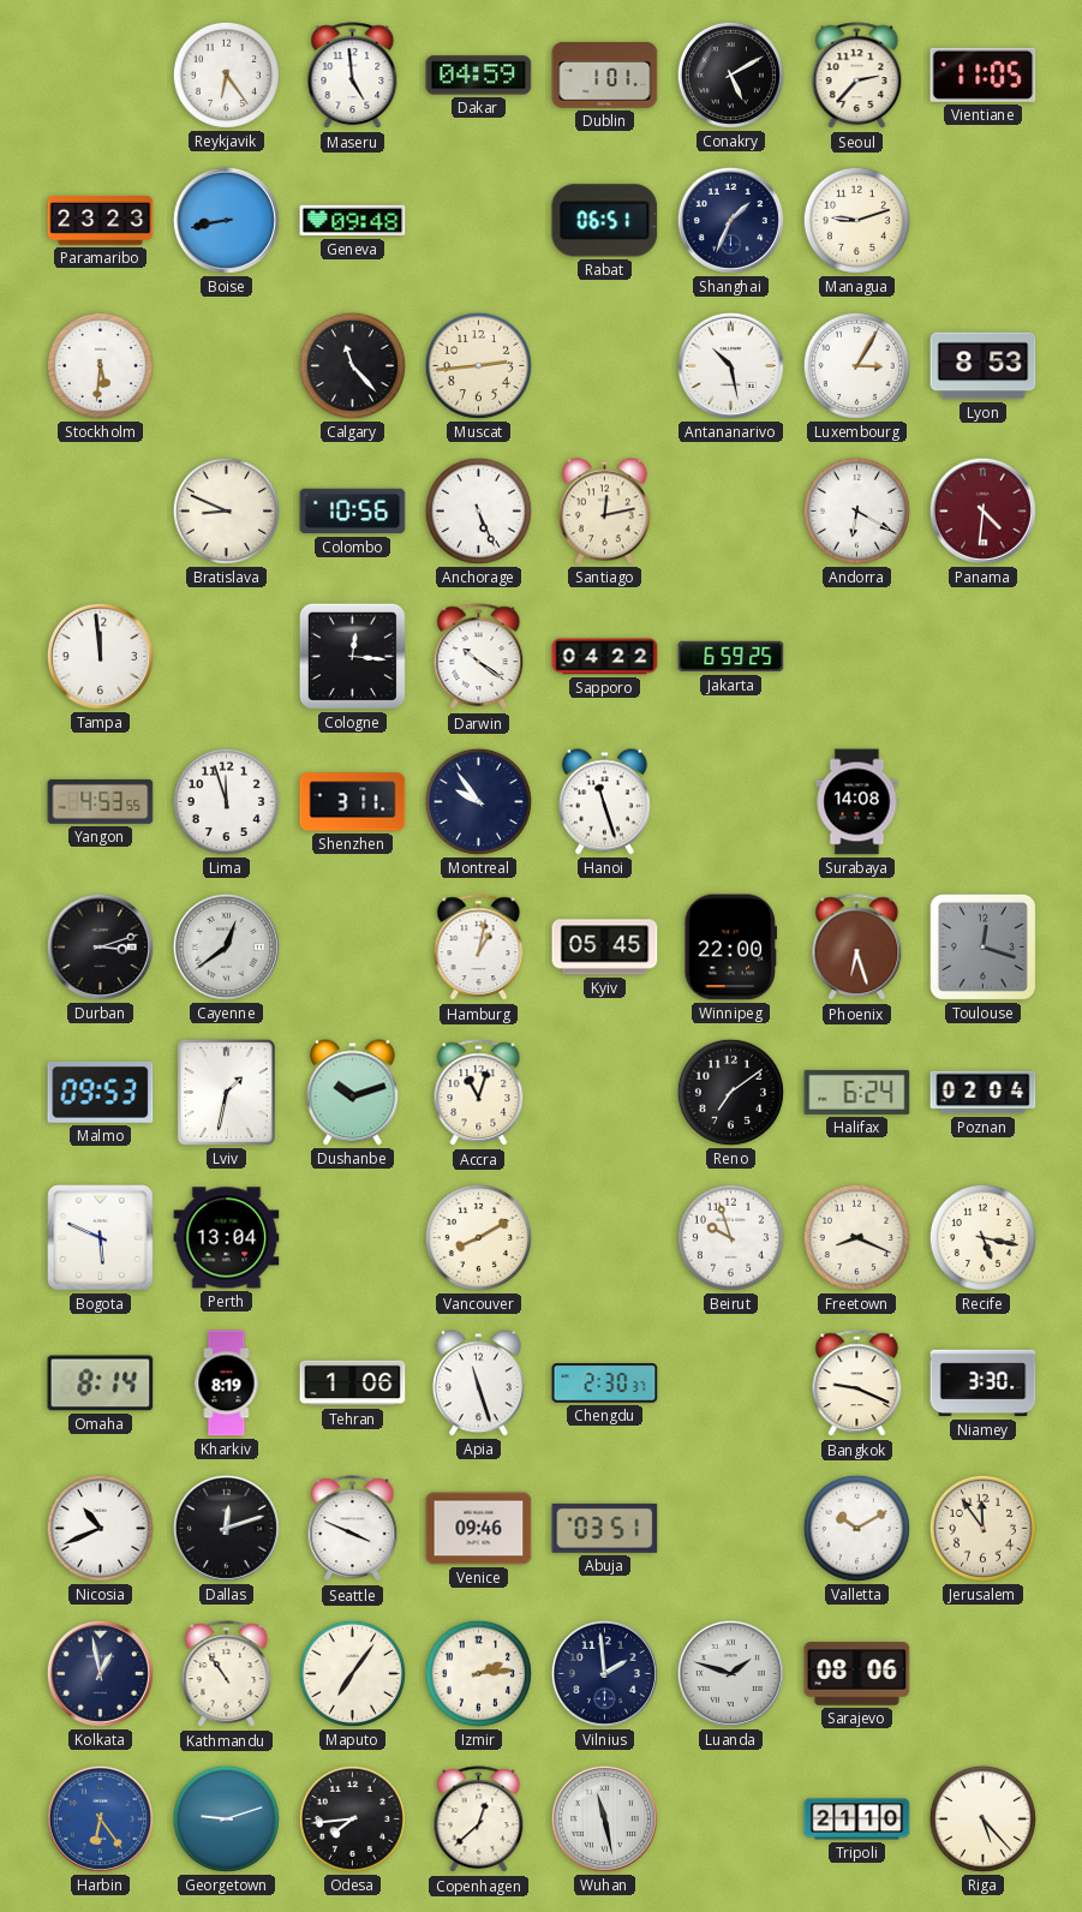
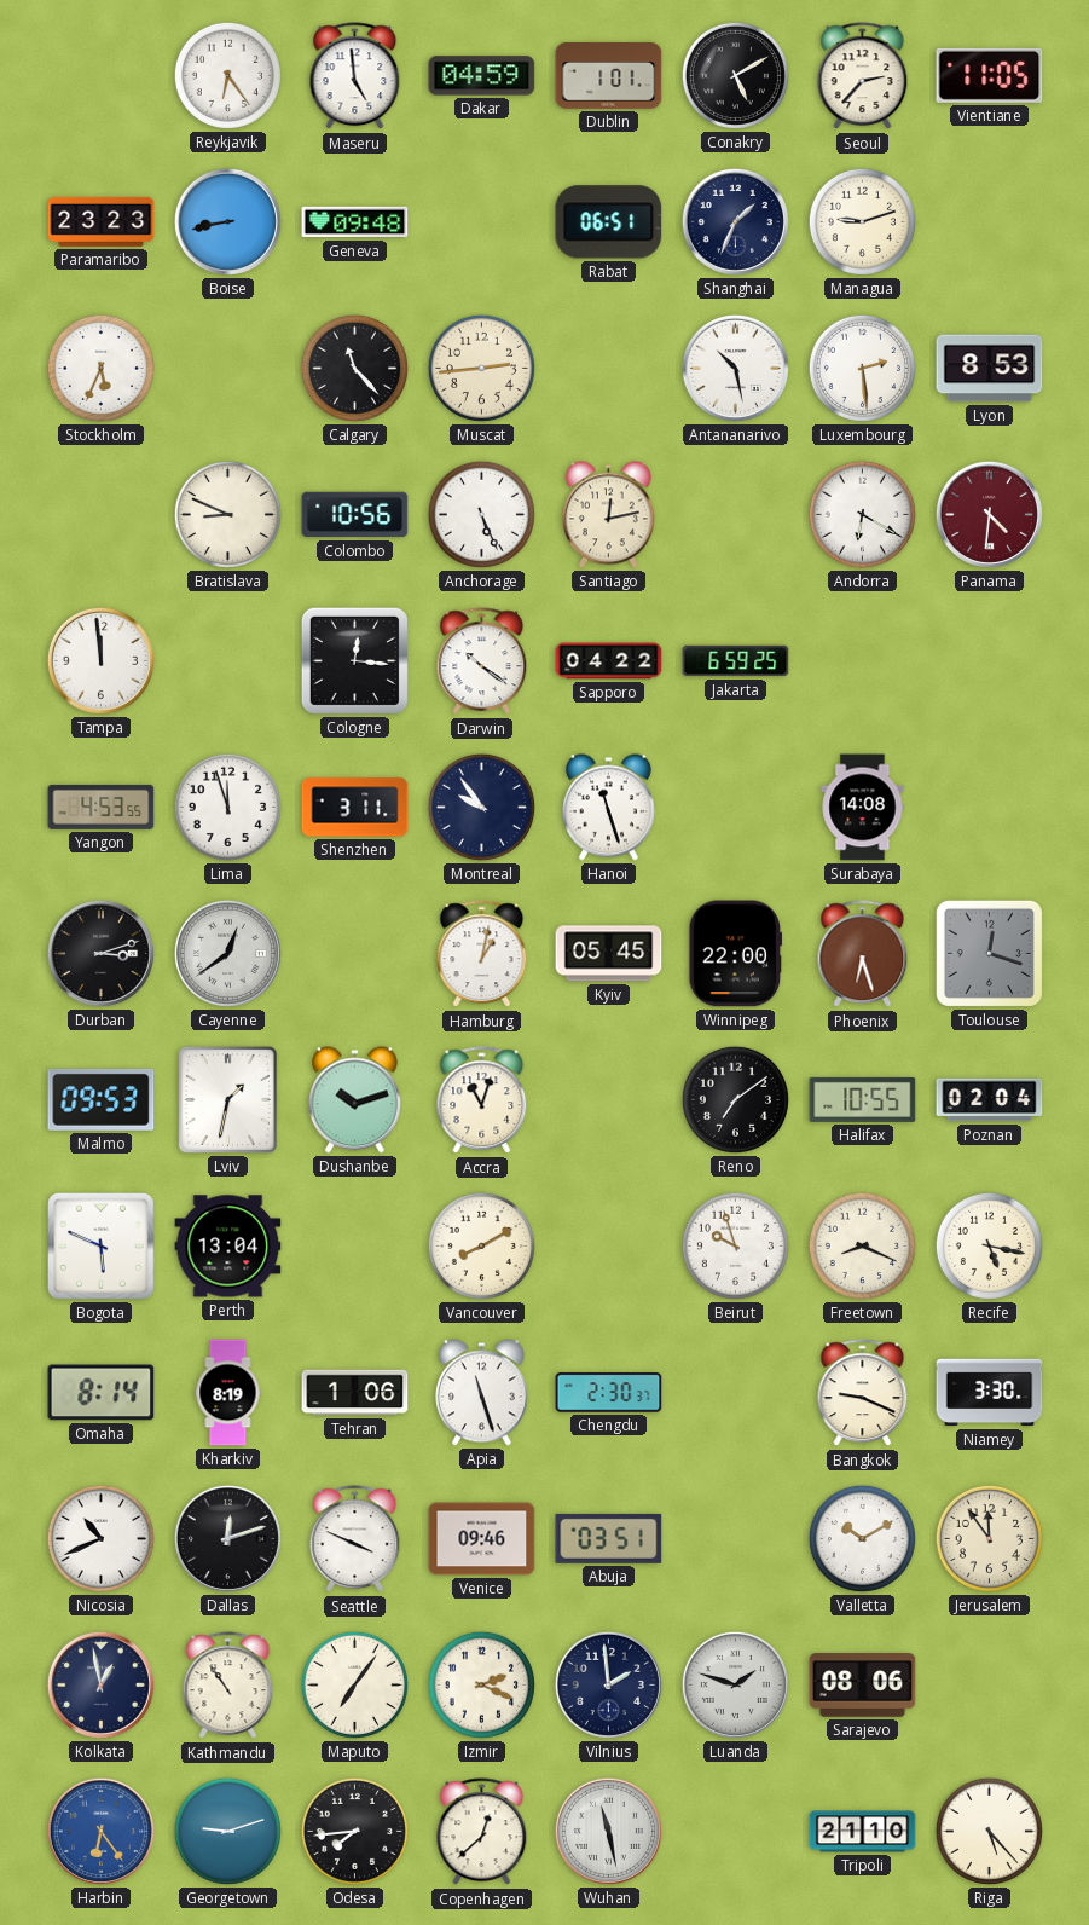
Stockholm: 5:31 -> 5:34
Luxembourg: 3:05 -> 2:29
Halifax: 6:24 -> 10:55
Izmir: 2:14 -> 2:19
